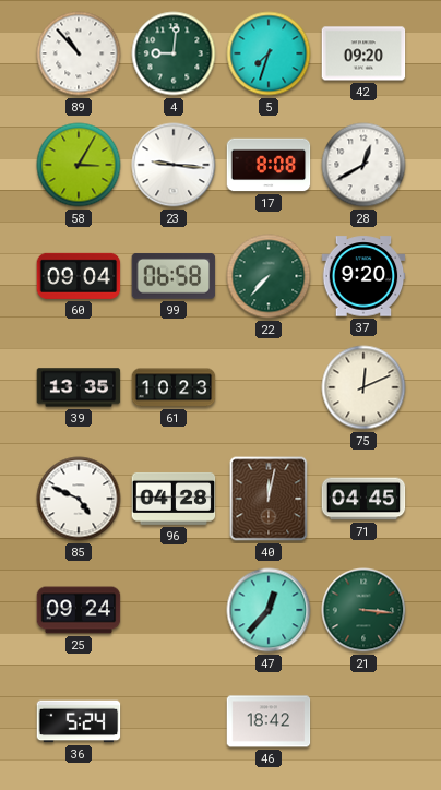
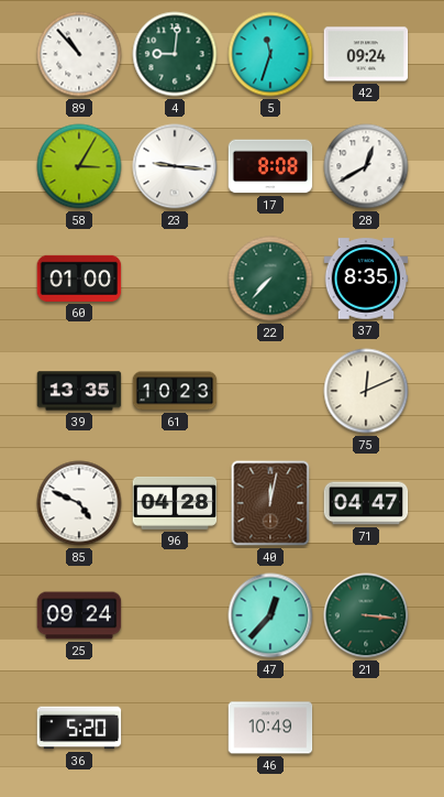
5: 7:33 -> 11:33
42: 09:20 -> 09:24
60: 09:04 -> 01:00
99: 06:58 -> none
37: 9:20 -> 8:35
71: 04:45 -> 04:47
36: 5:24 -> 5:20
46: 18:42 -> 10:49
